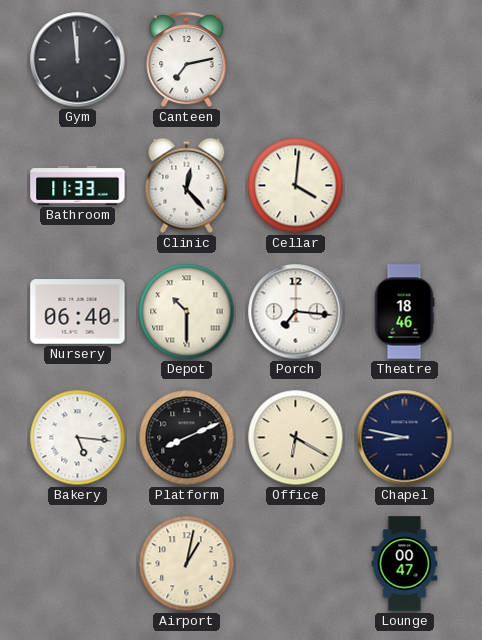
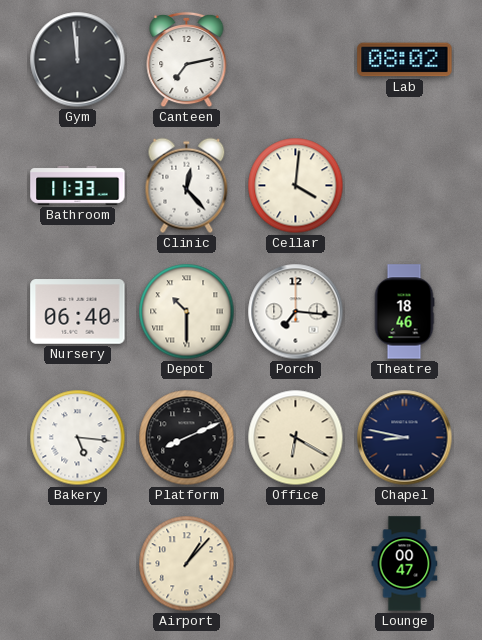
Lab: none -> 08:02
Airport: 1:02 -> 1:07
